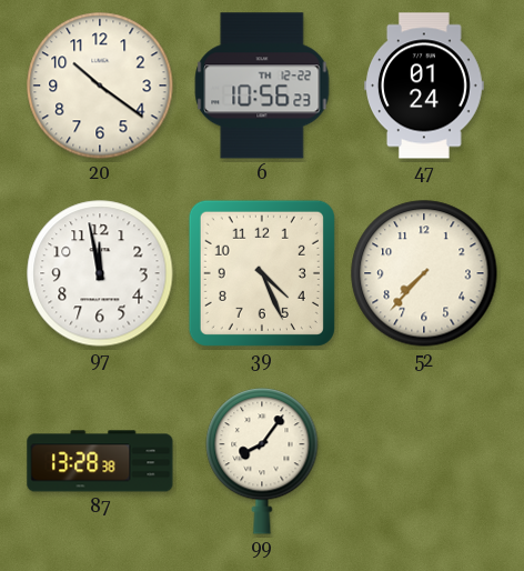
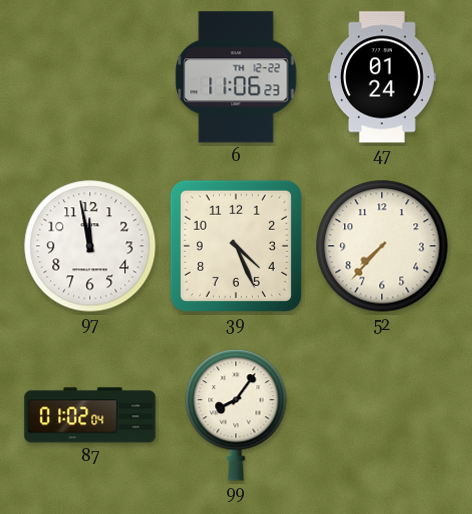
20: 10:21 -> none
6: 10:56 -> 11:06
87: 13:28 -> 01:02
